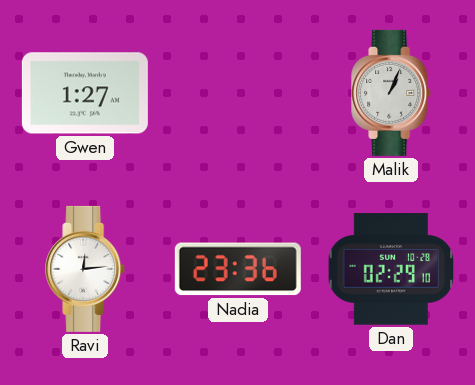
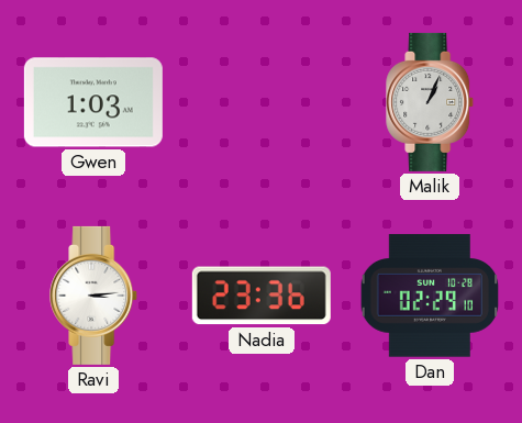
Gwen: 1:27 -> 1:03
Ravi: 12:14 -> 3:14
